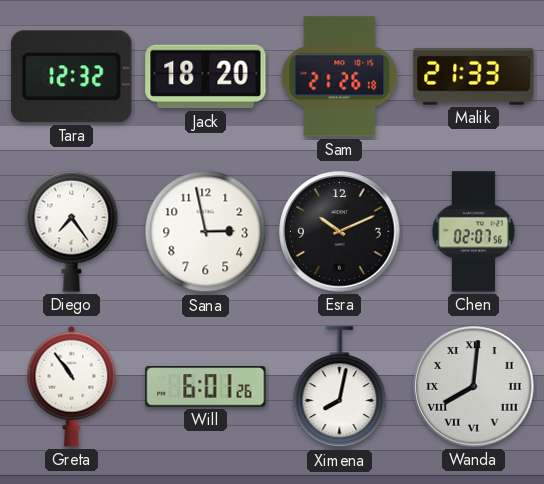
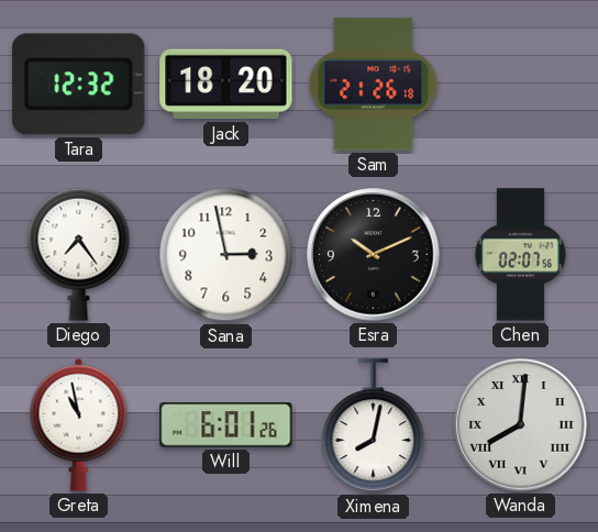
Malik: 21:33 -> none
Greta: 10:54 -> 10:58
